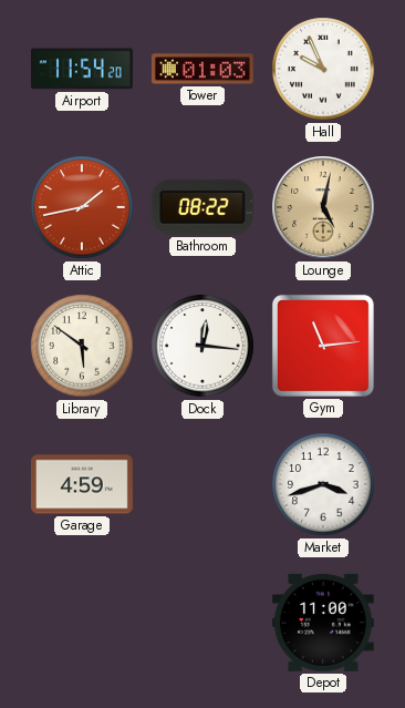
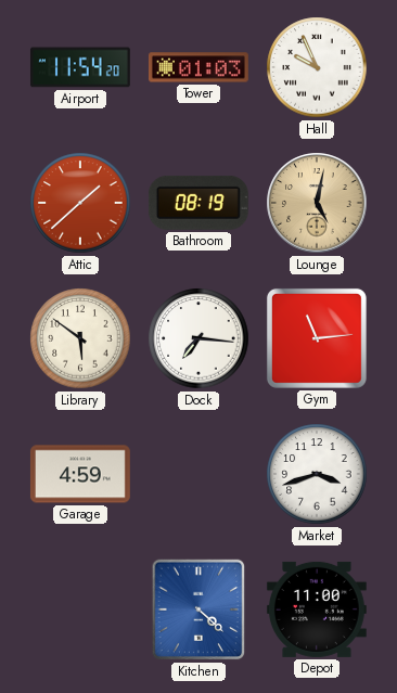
Attic: 1:43 -> 1:38
Bathroom: 08:22 -> 08:19
Dock: 12:16 -> 7:16
Kitchen: none -> 4:22
